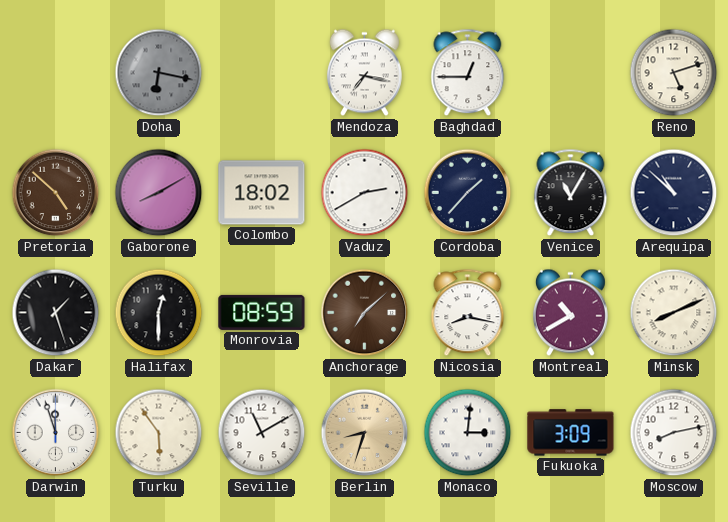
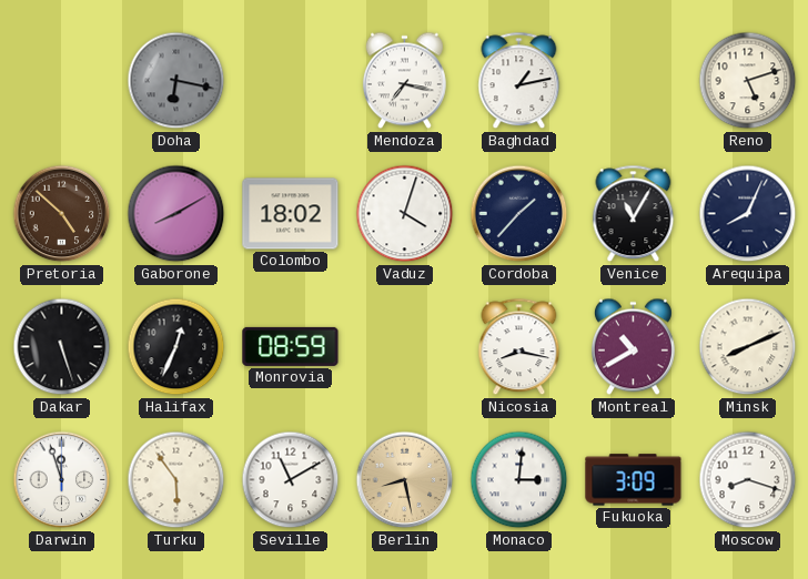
Baghdad: 12:45 -> 1:13
Vaduz: 2:40 -> 4:03
Arequipa: 10:52 -> 8:04
Dakar: 1:27 -> 5:27
Halifax: 12:30 -> 12:34
Anchorage: 7:08 -> none
Berlin: 8:33 -> 8:28
Moscow: 8:13 -> 8:18
